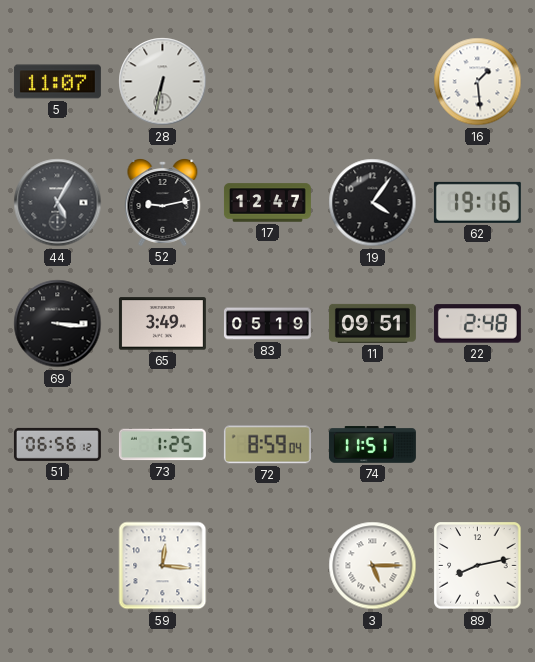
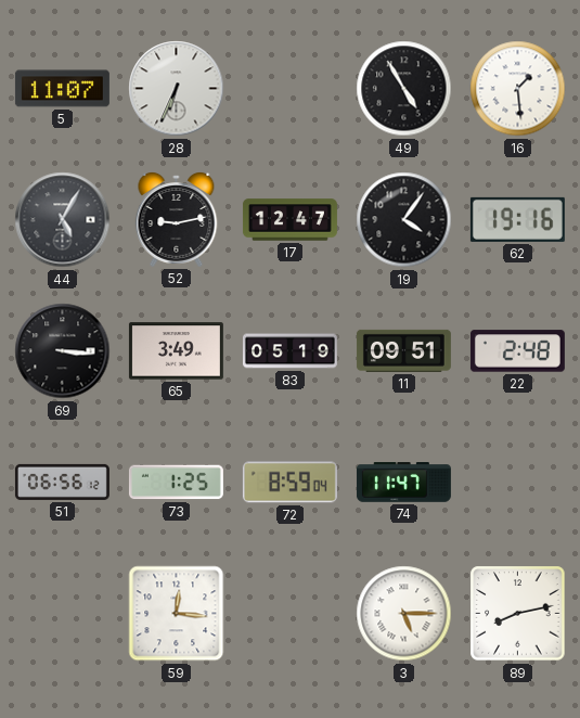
28: 6:32 -> 6:34
49: none -> 4:55
74: 11:51 -> 11:47
